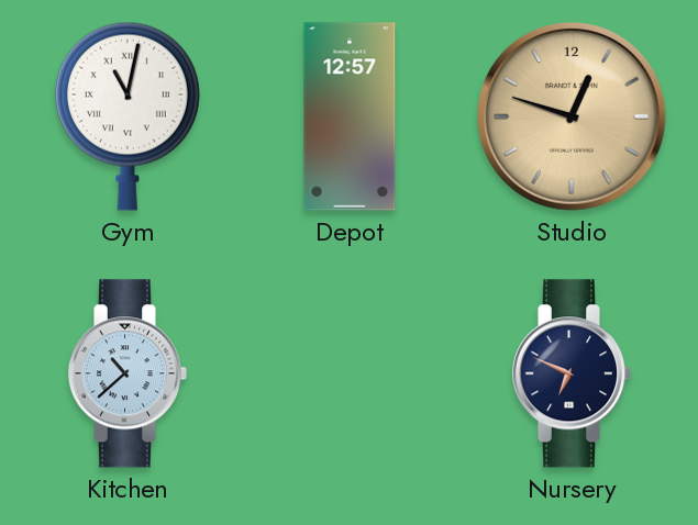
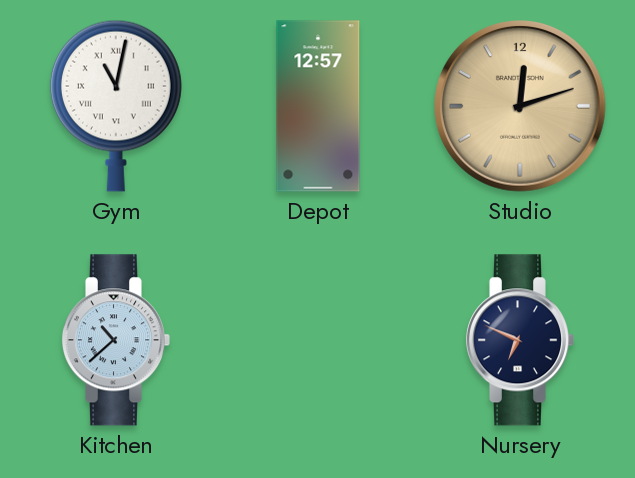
Studio: 12:48 -> 12:12
